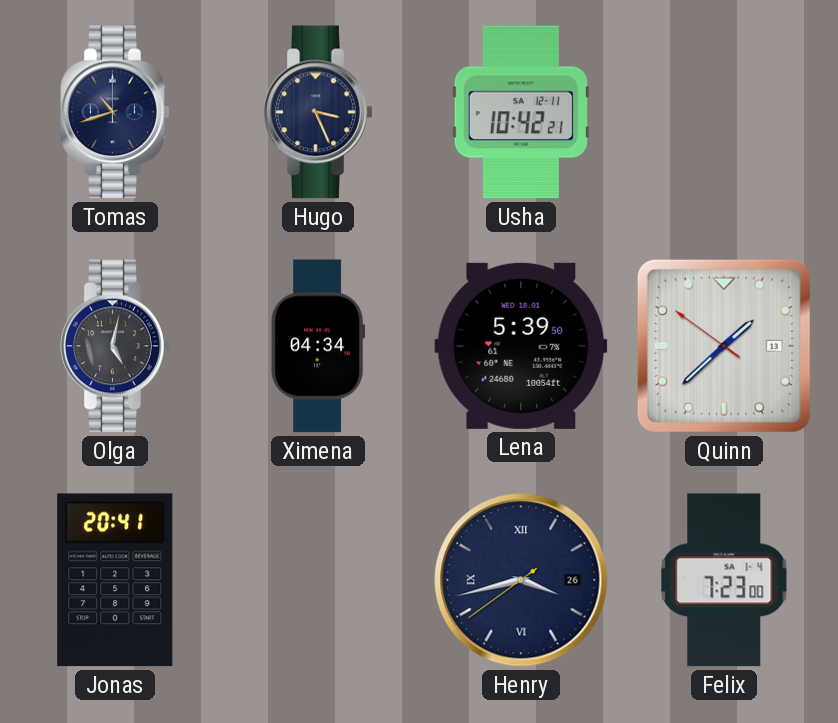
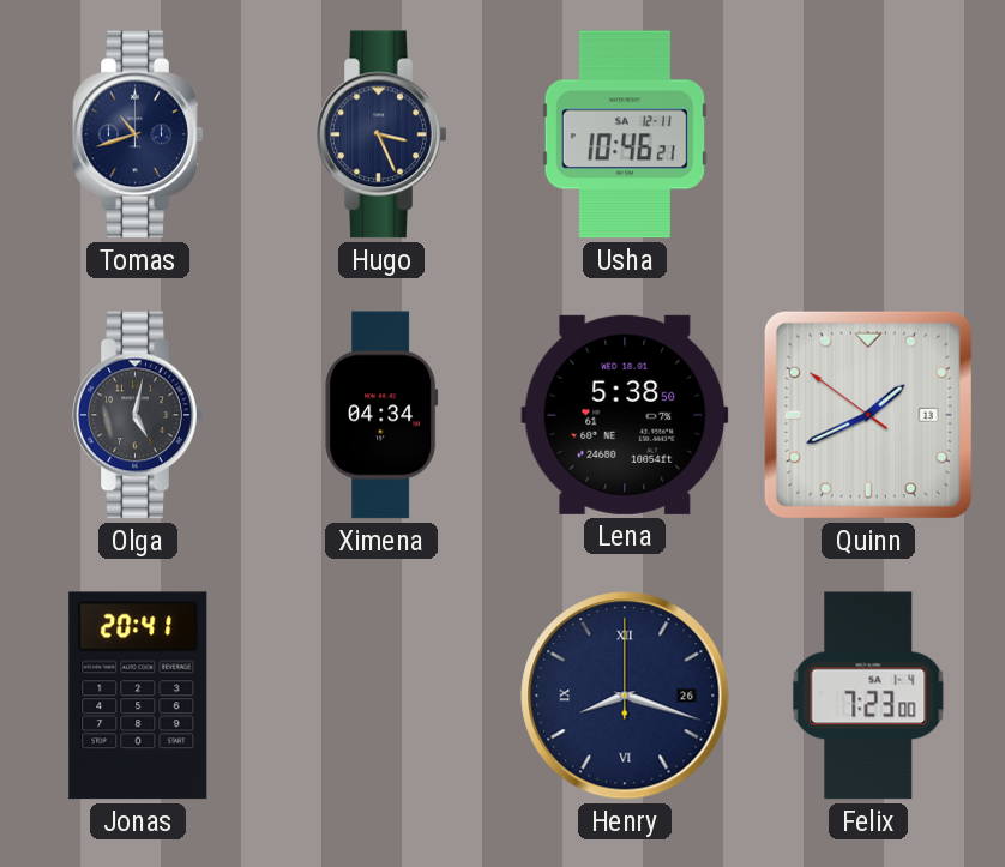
Usha: 10:42 -> 10:46
Lena: 5:39 -> 5:38
Quinn: 1:37 -> 1:40
Henry: 3:42 -> 8:18
